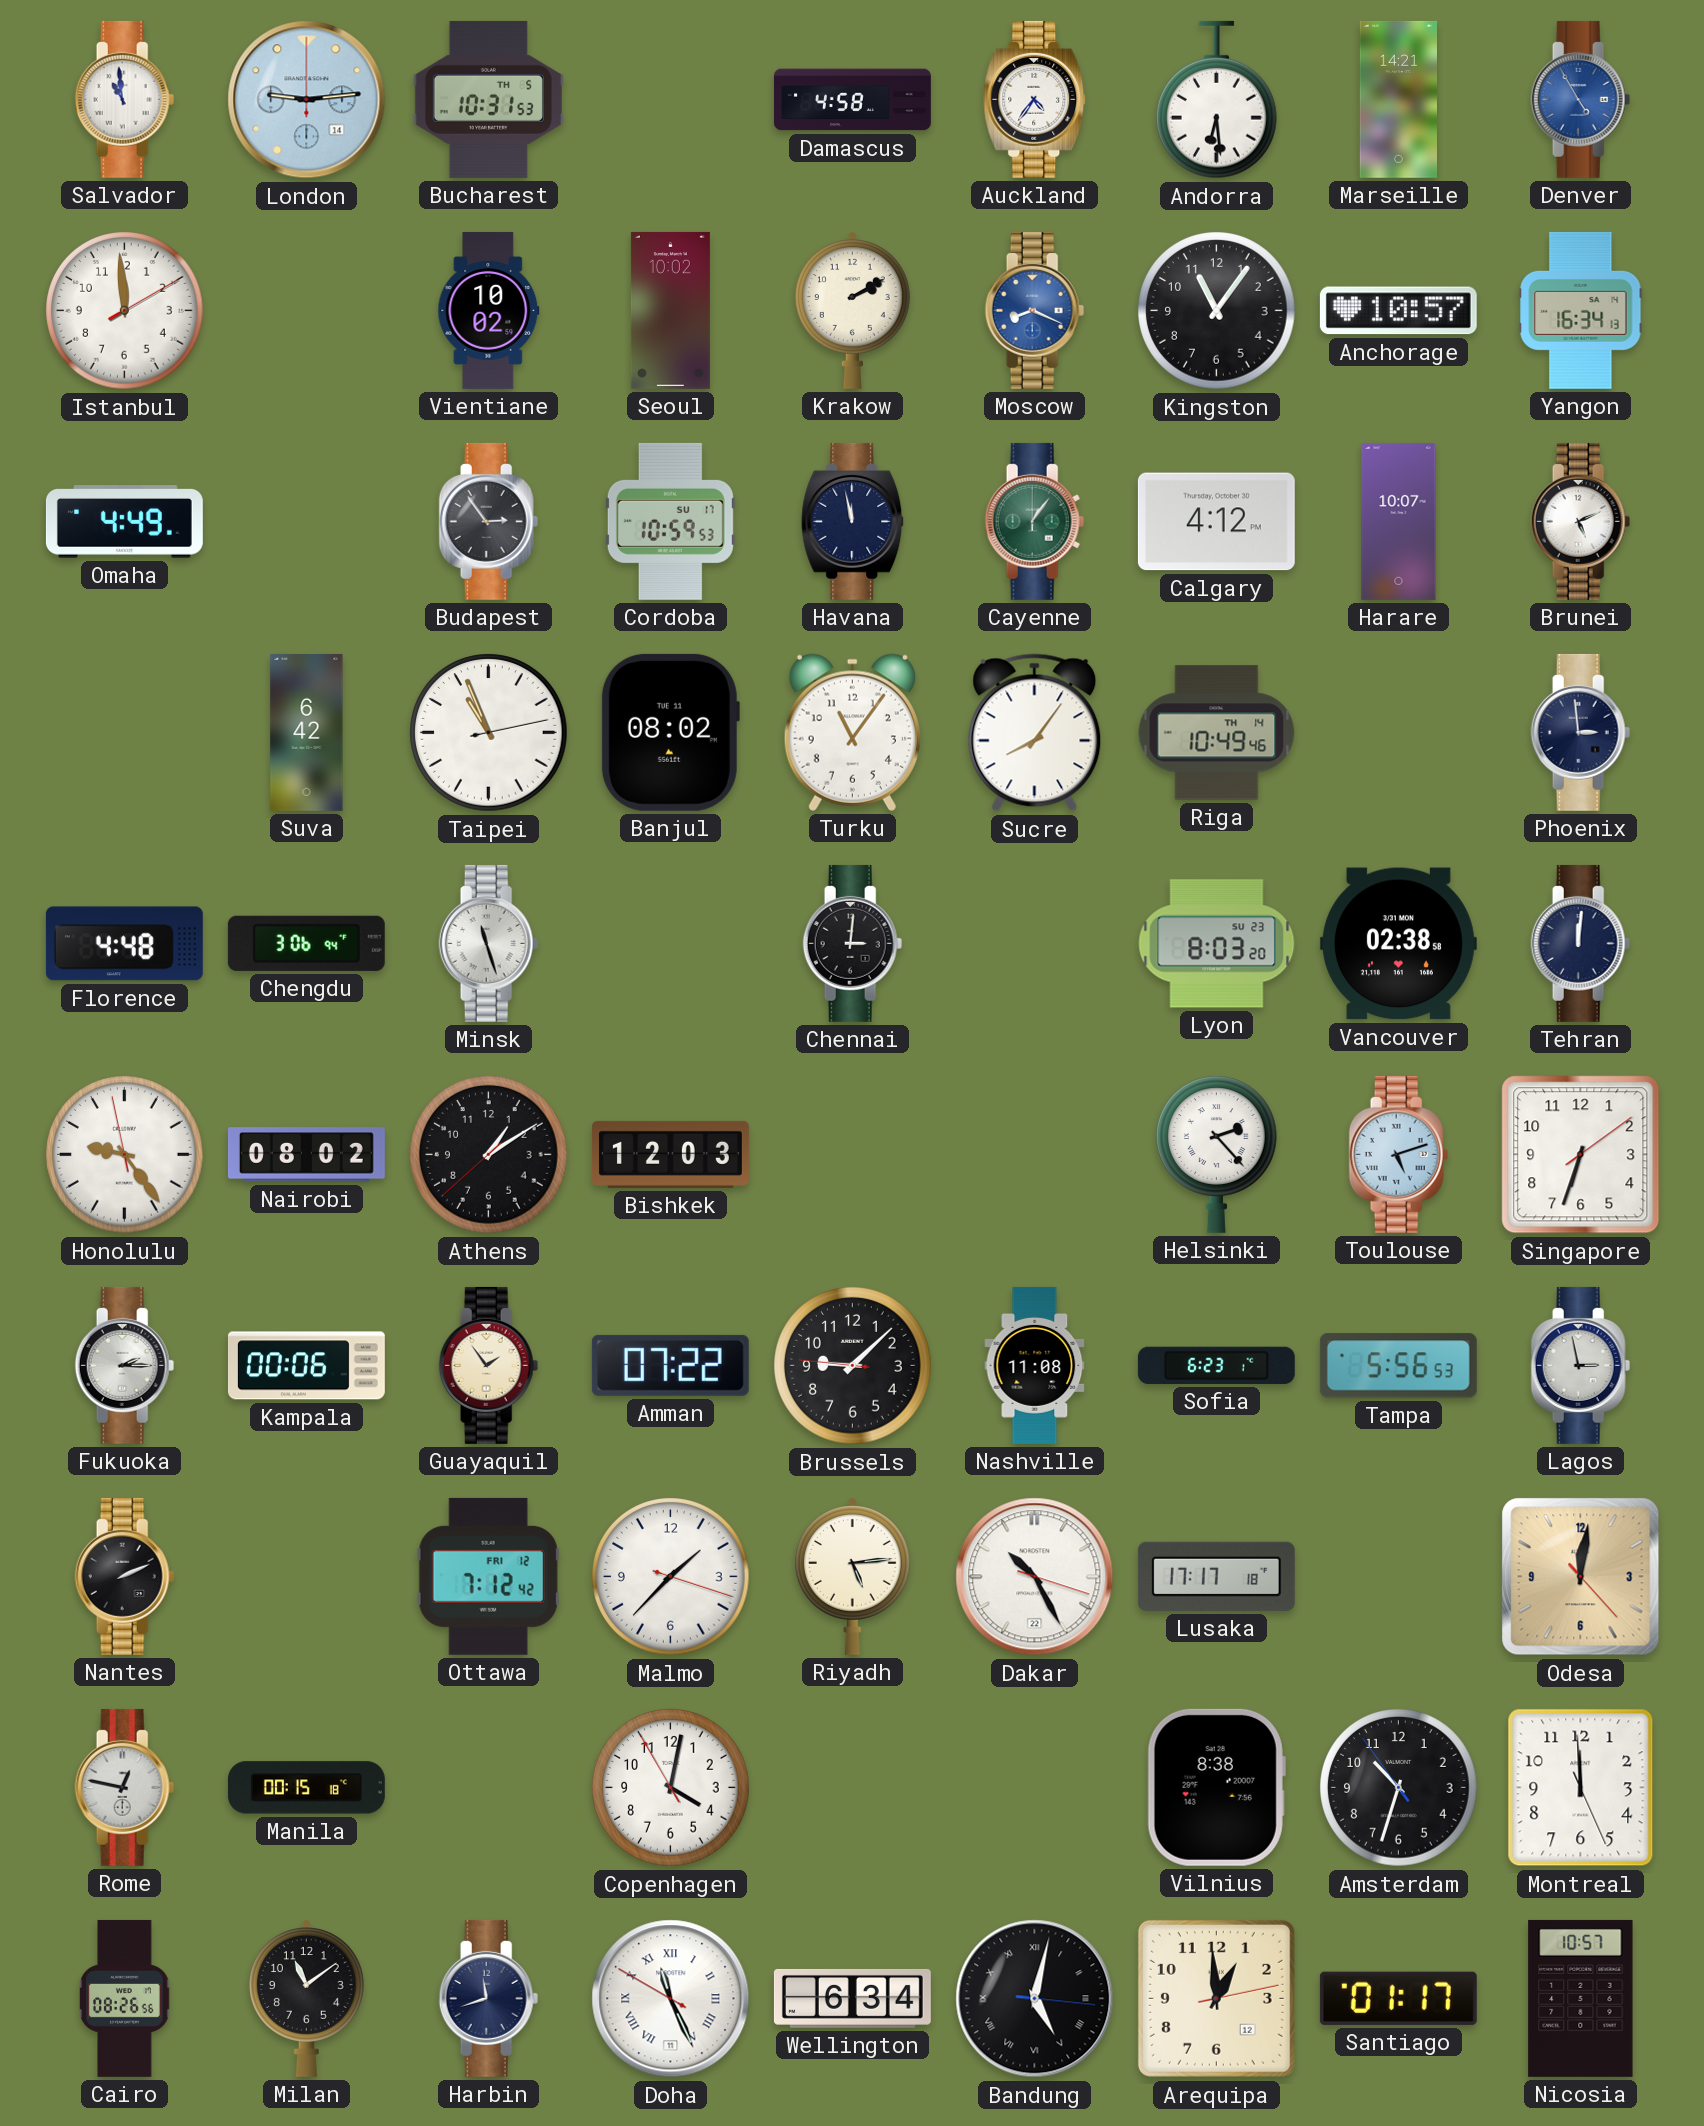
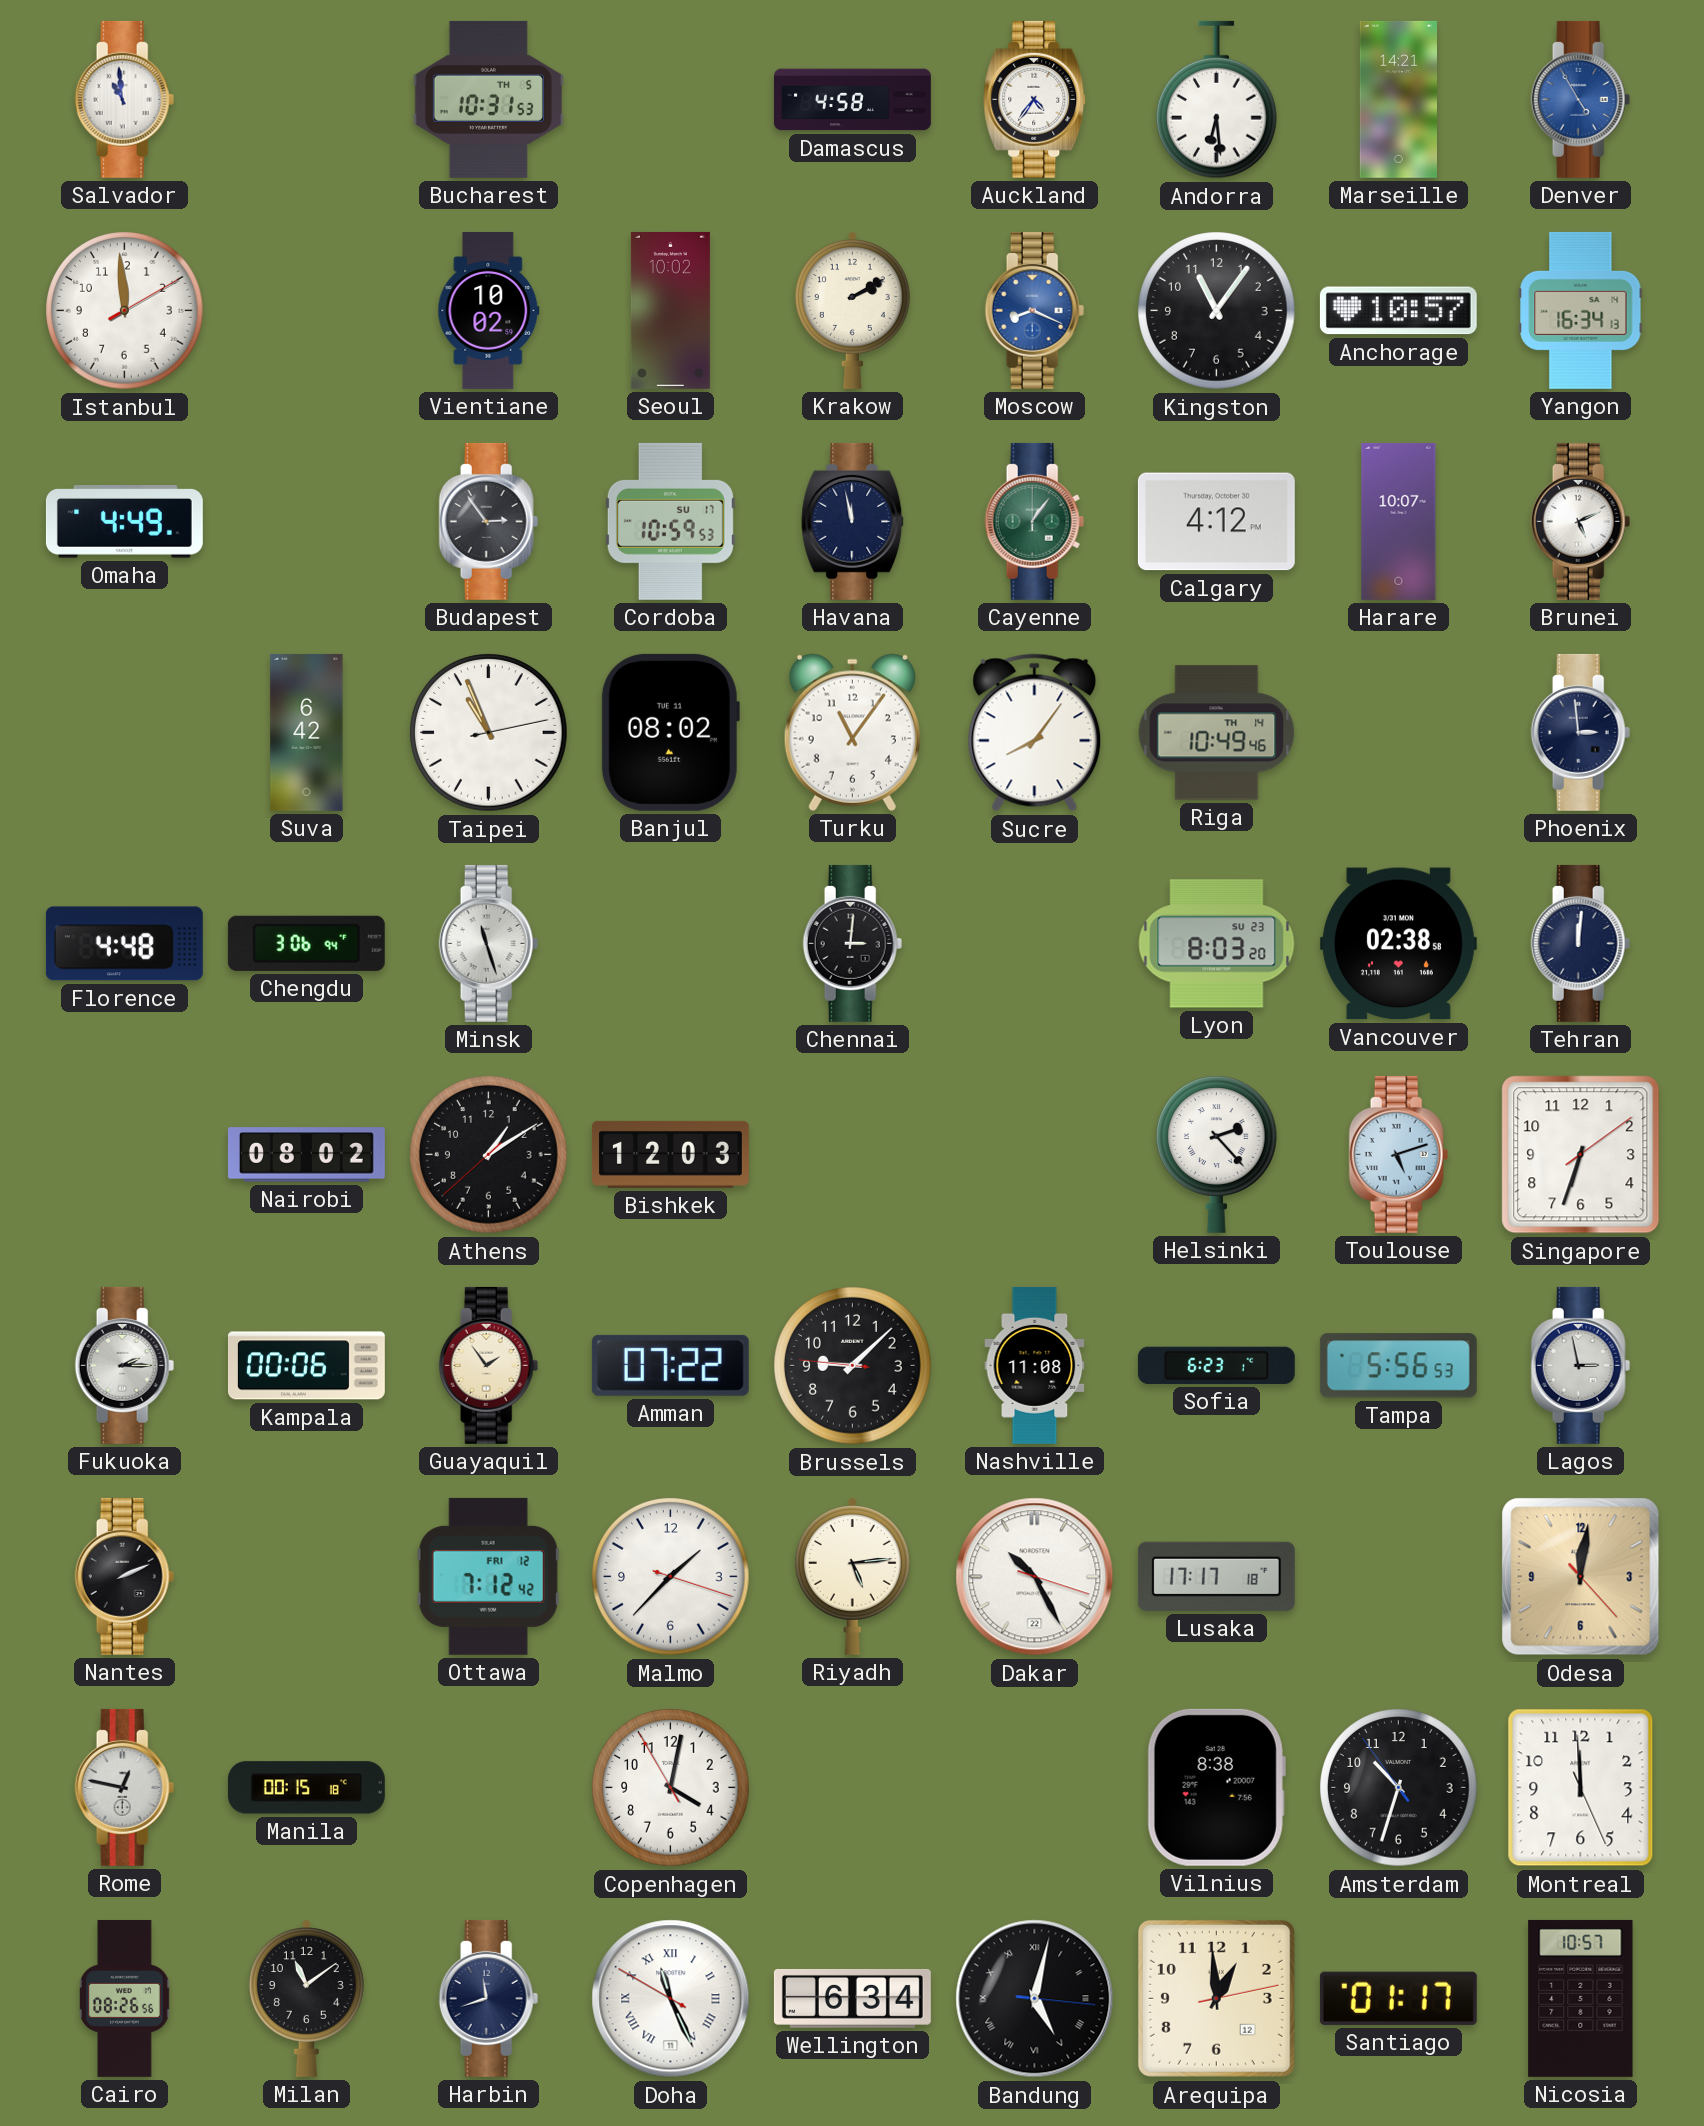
London: 9:14 -> none
Honolulu: 9:23 -> none
